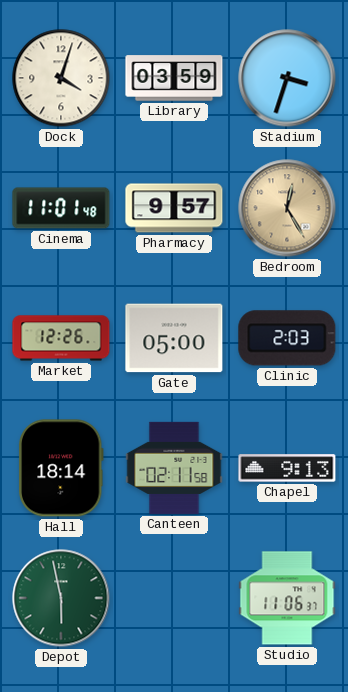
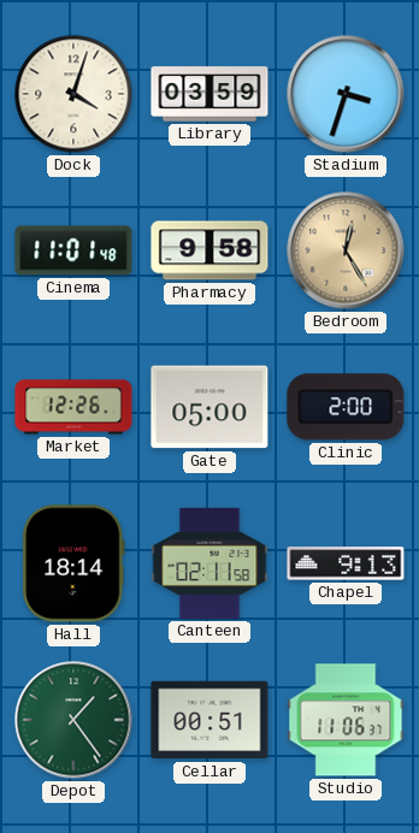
Pharmacy: 9:57 -> 9:58
Clinic: 2:03 -> 2:00
Depot: 5:58 -> 1:24
Cellar: none -> 00:51
